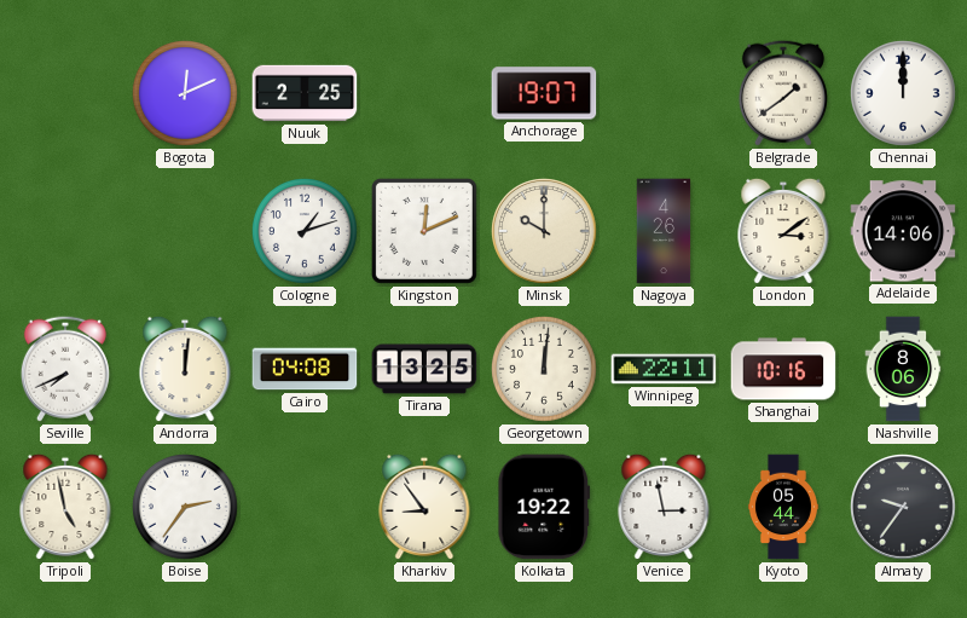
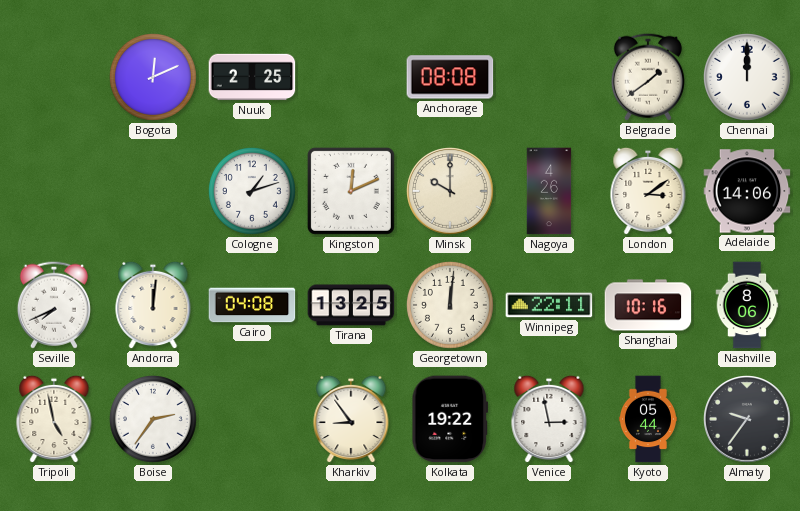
Anchorage: 19:07 -> 08:08
